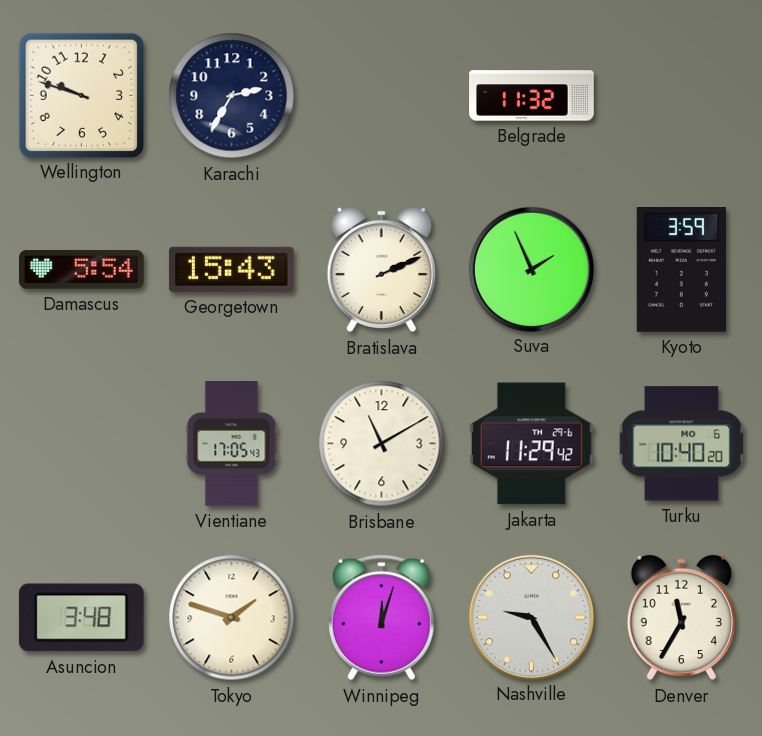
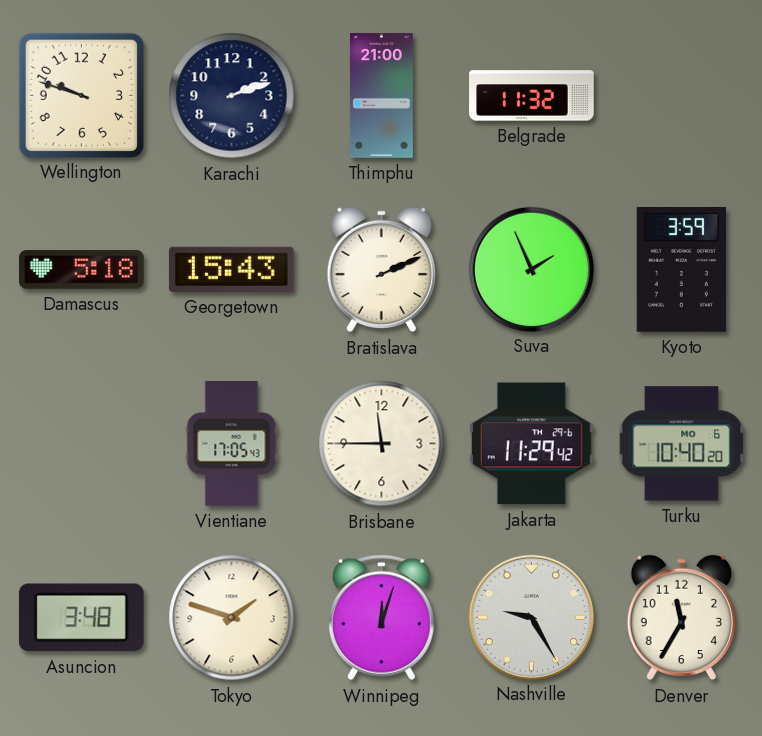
Karachi: 2:35 -> 2:12
Thimphu: none -> 21:00
Damascus: 5:54 -> 5:18
Brisbane: 11:10 -> 11:45
